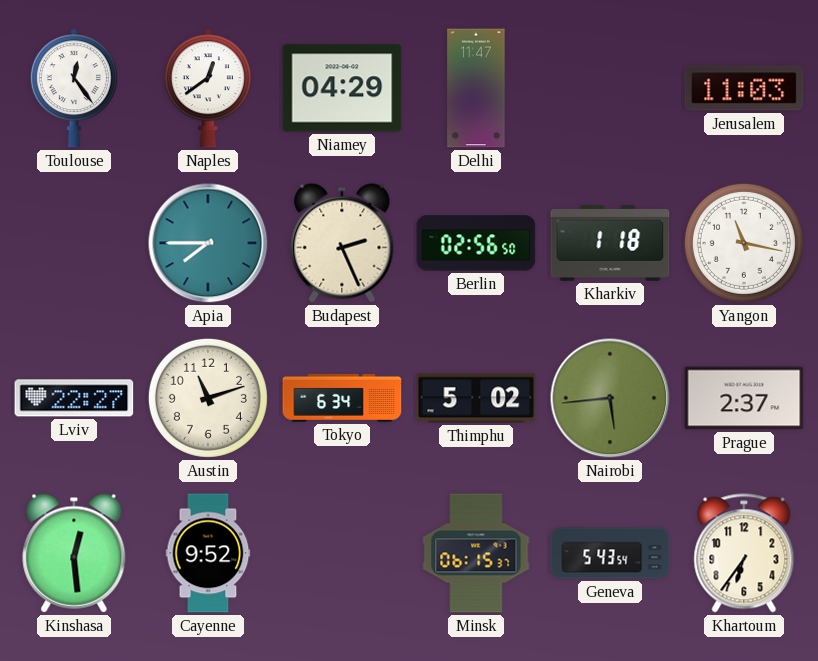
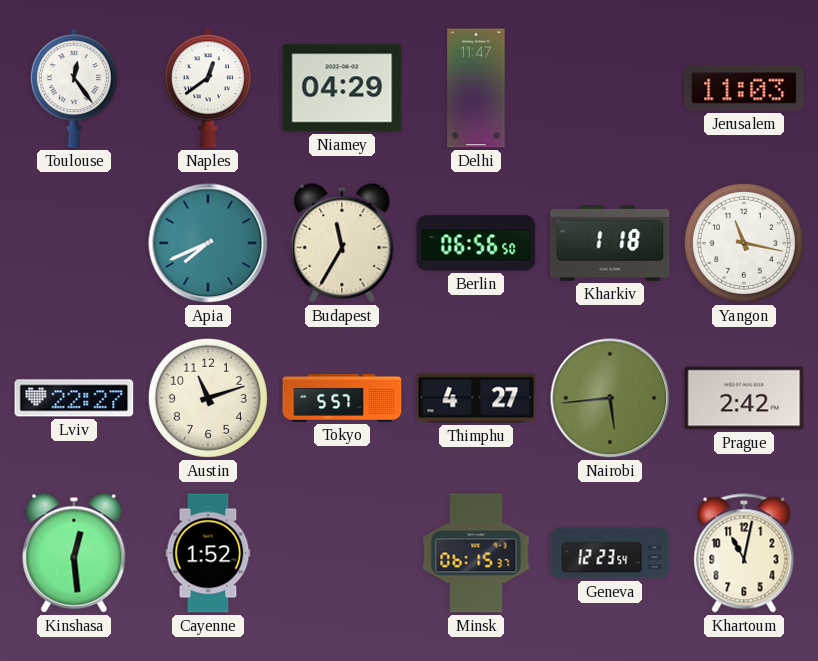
Apia: 7:45 -> 7:41
Budapest: 2:26 -> 11:35
Berlin: 02:56 -> 06:56
Tokyo: 6:34 -> 5:57
Thimphu: 5:02 -> 4:27
Prague: 2:37 -> 2:42
Cayenne: 9:52 -> 1:52
Geneva: 5:43 -> 12:23
Khartoum: 6:36 -> 11:02
